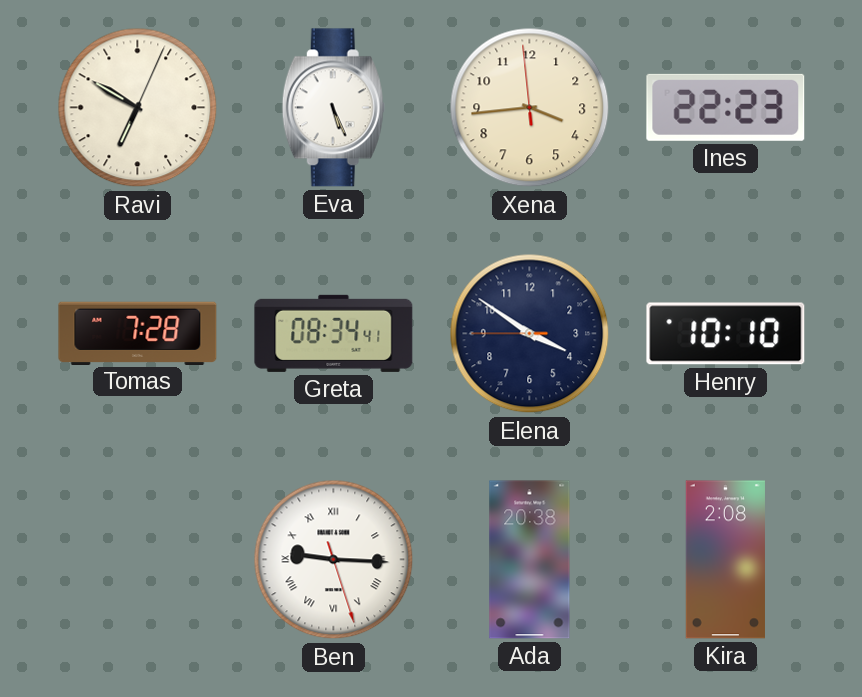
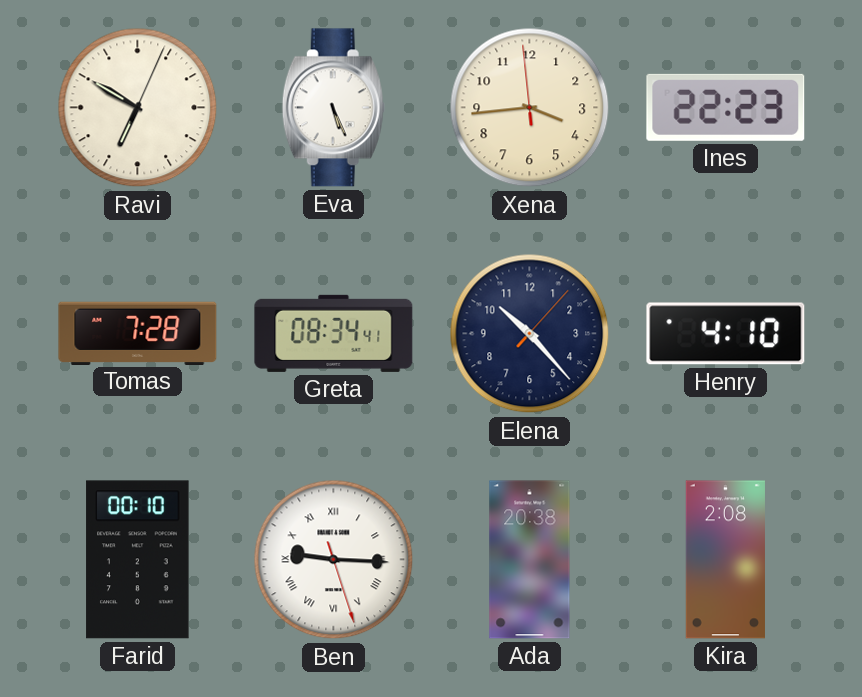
Elena: 3:50 -> 10:23
Henry: 10:10 -> 4:10
Farid: none -> 00:10
